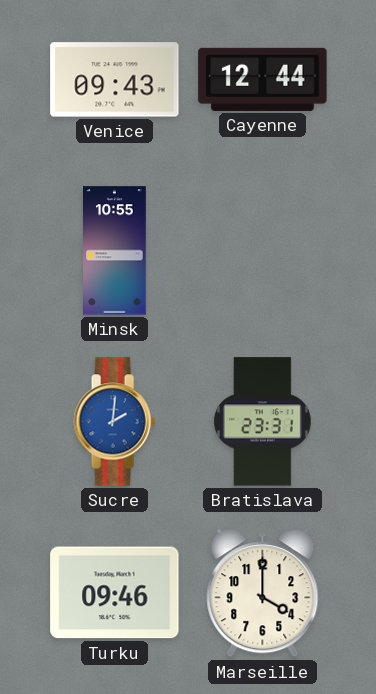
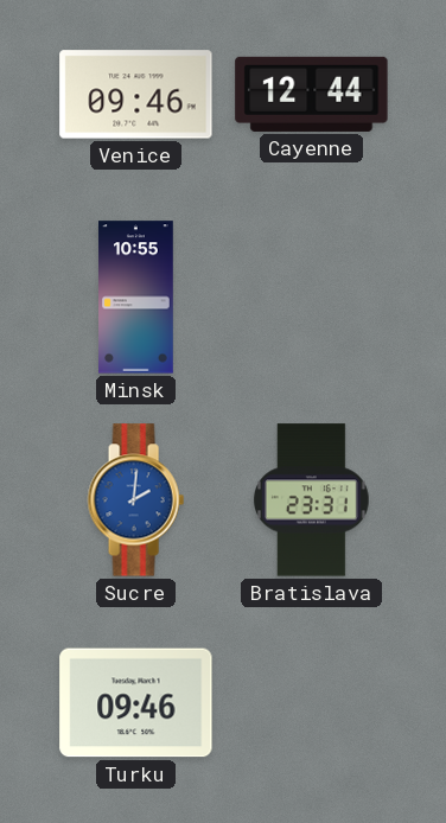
Venice: 09:43 -> 09:46
Marseille: 4:00 -> none
